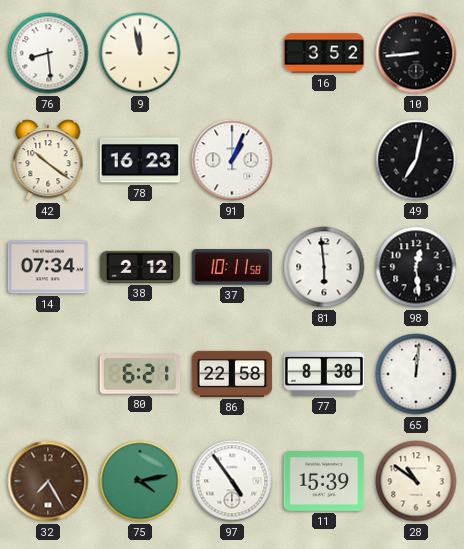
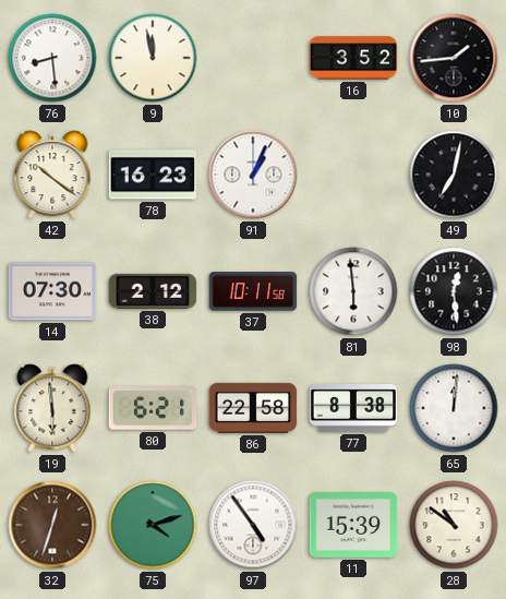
10: 8:44 -> 1:44
14: 07:34 -> 07:30
19: none -> 5:59
32: 7:25 -> 12:33
75: 4:13 -> 4:12
